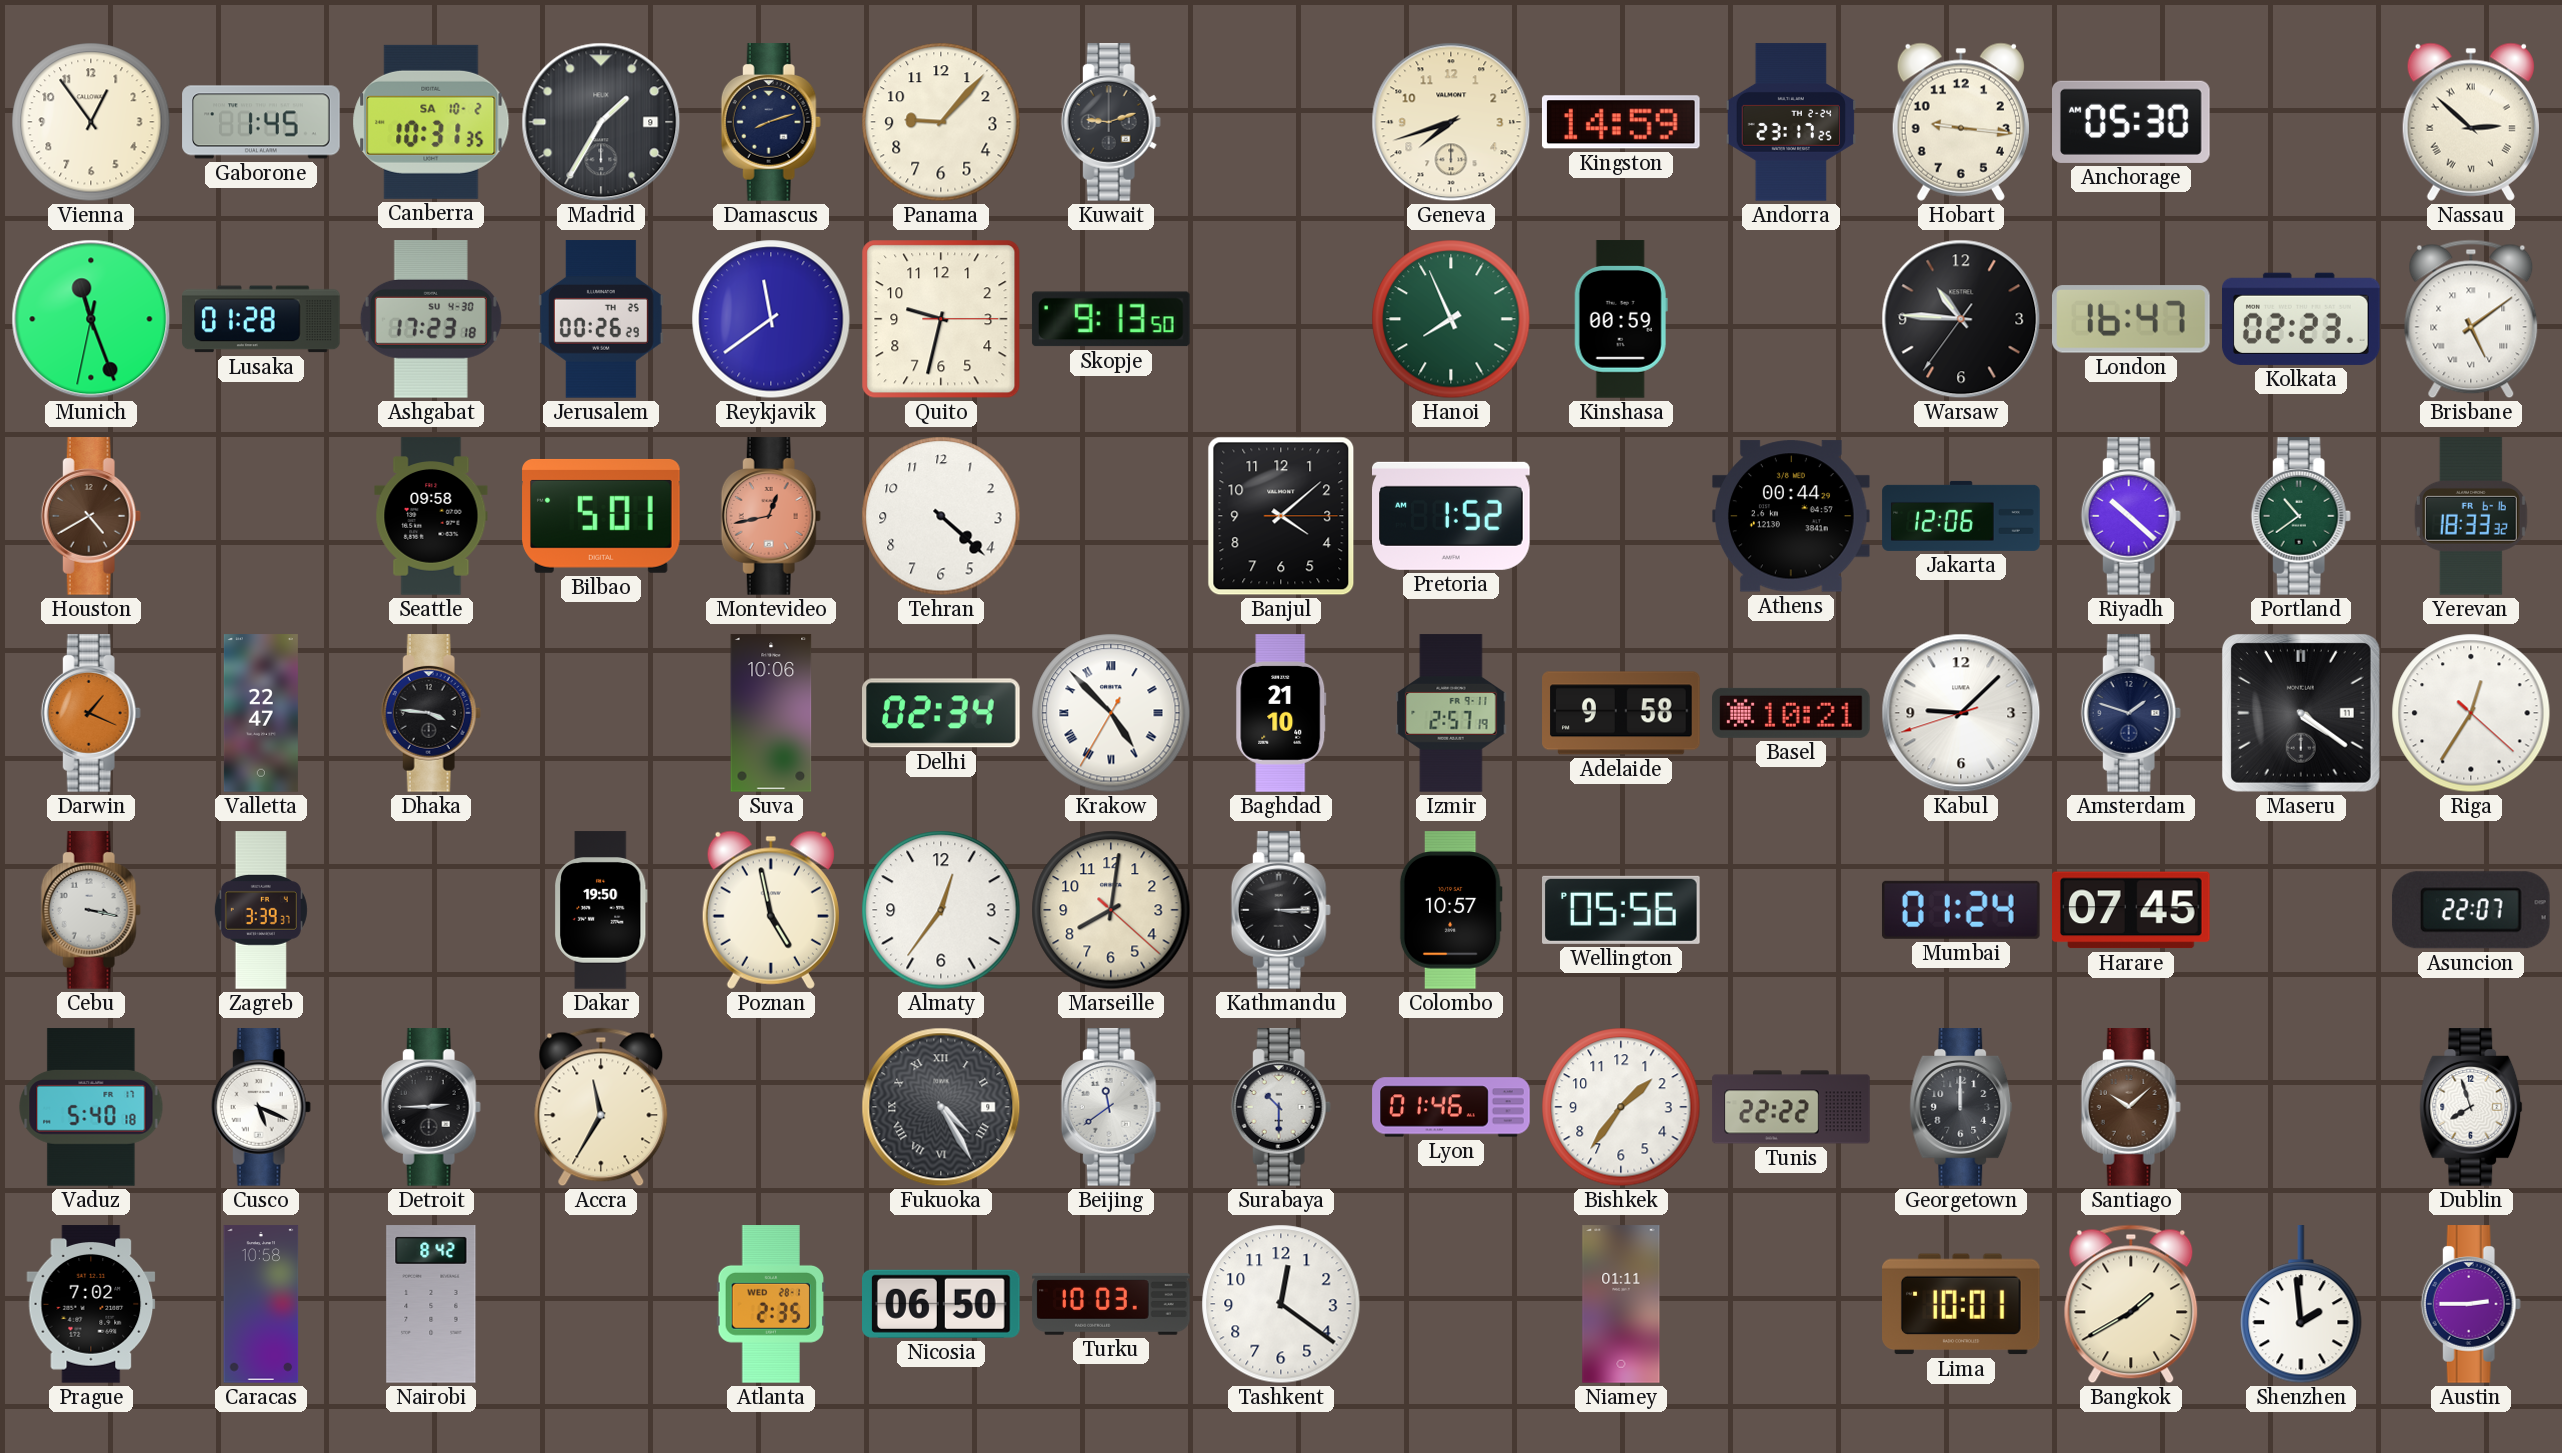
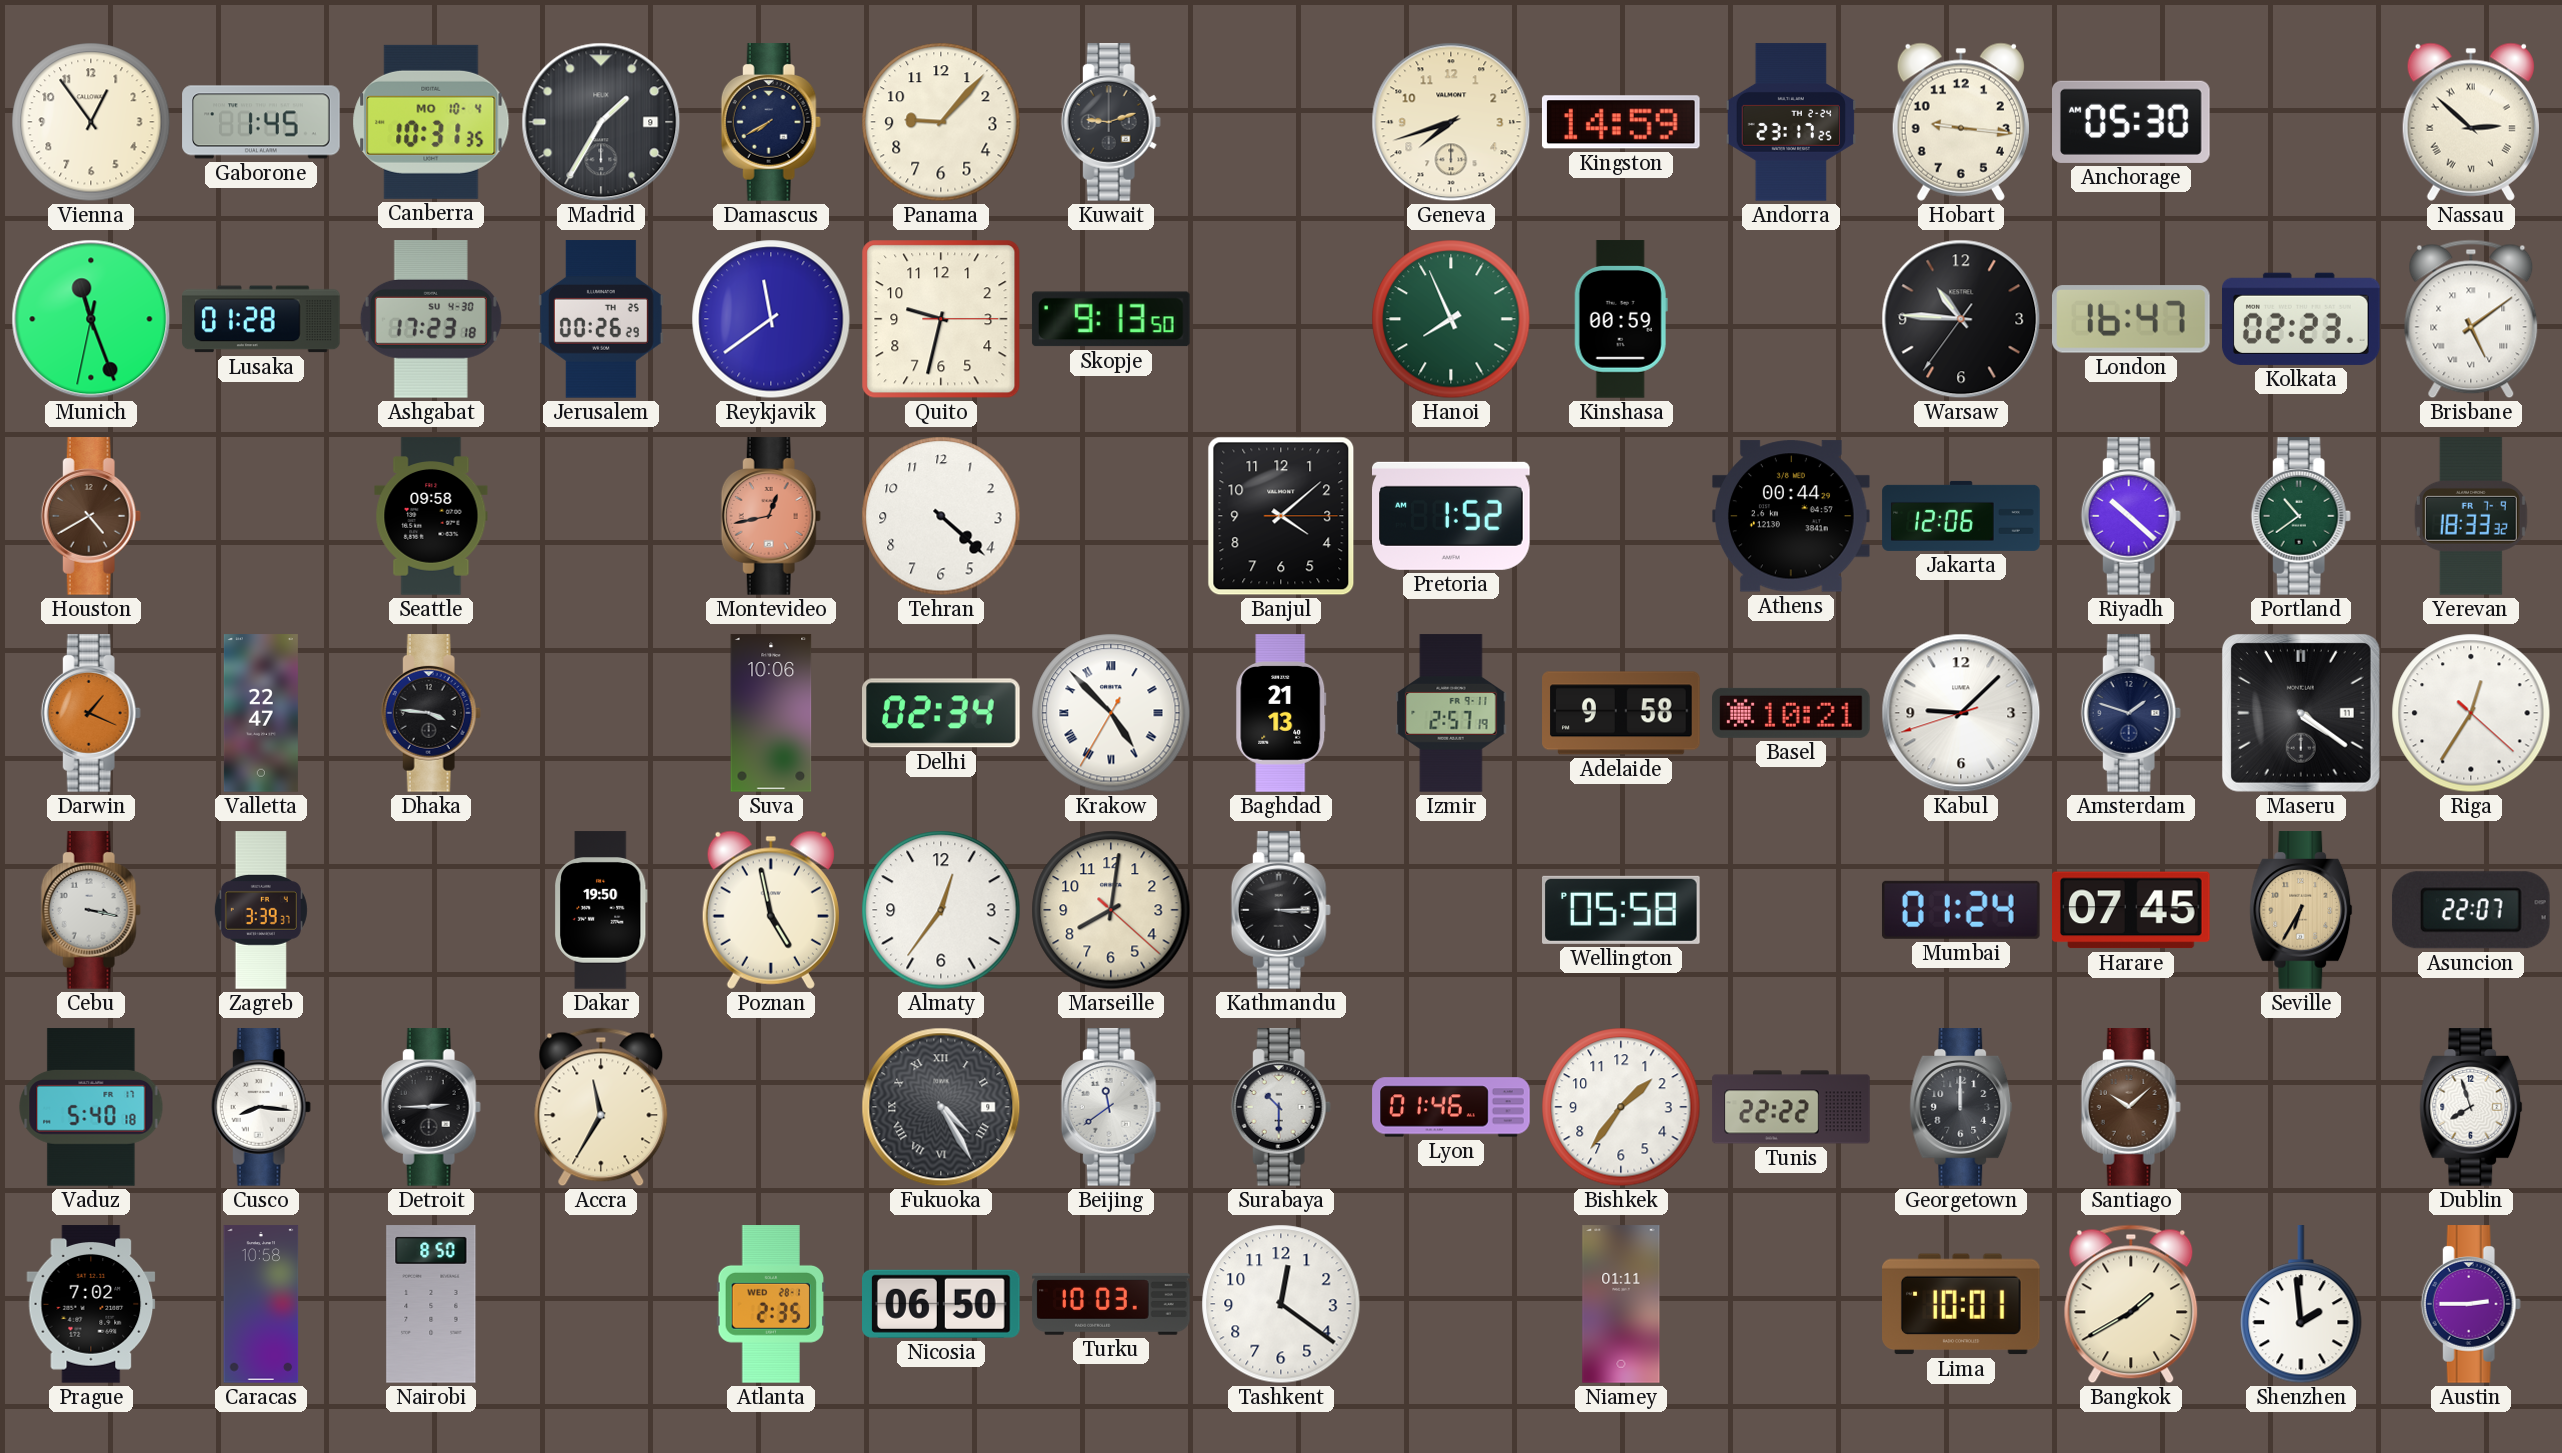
Canberra date: SA 10-2 -> MO 10-4
Damascus: 8:12 -> 7:40
Bilbao: 5:01 -> none
Yerevan date: FR 6-16 -> FR 7-9
Baghdad: 21:10 -> 21:13
Colombo: 10:57 -> none
Wellington: 05:56 -> 05:58
Seville: none -> 6:35
Cusco: 5:19 -> 8:16
Nairobi: 8:42 -> 8:50
